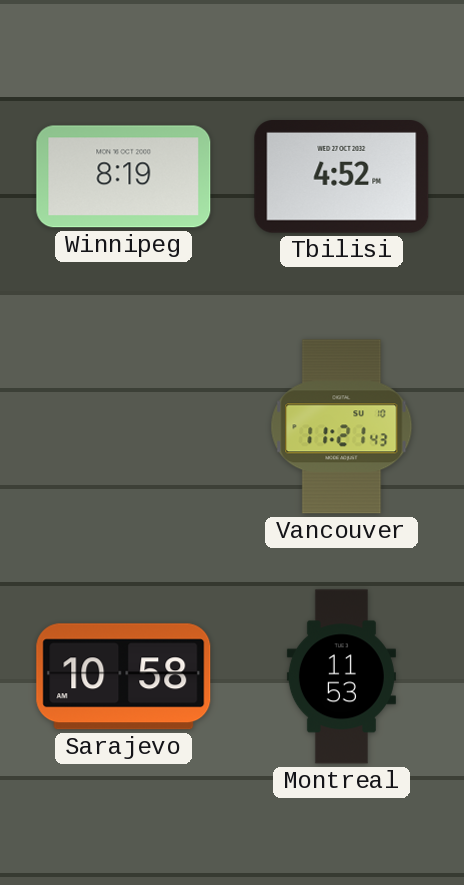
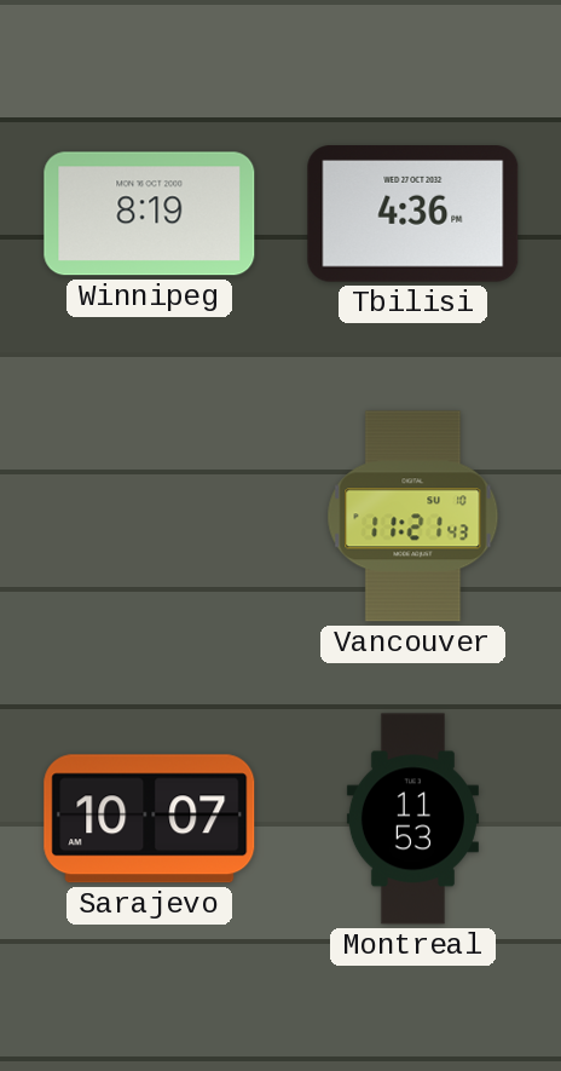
Tbilisi: 4:52 -> 4:36
Sarajevo: 10:58 -> 10:07
